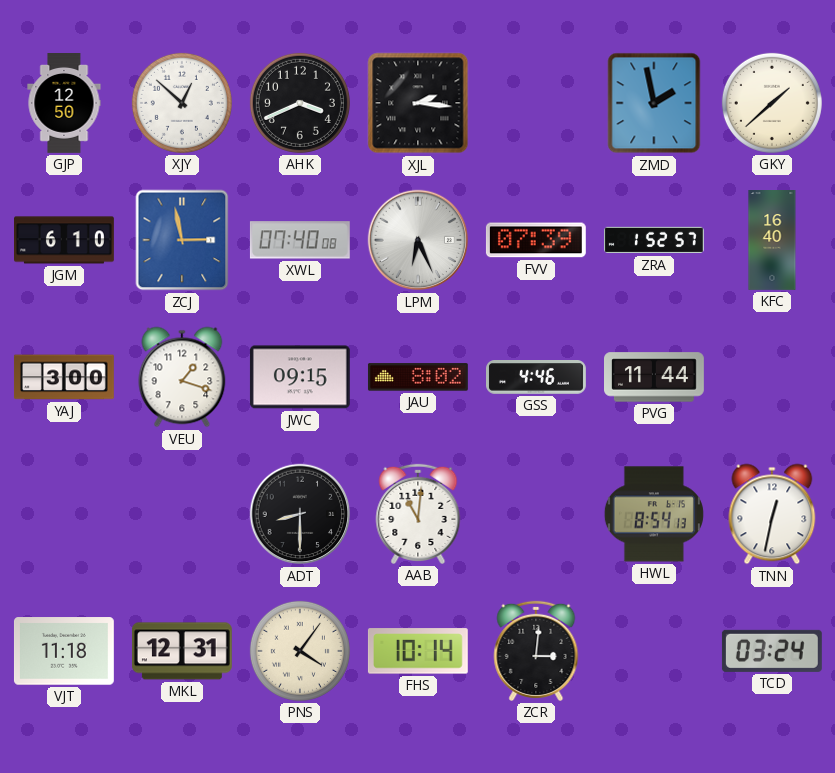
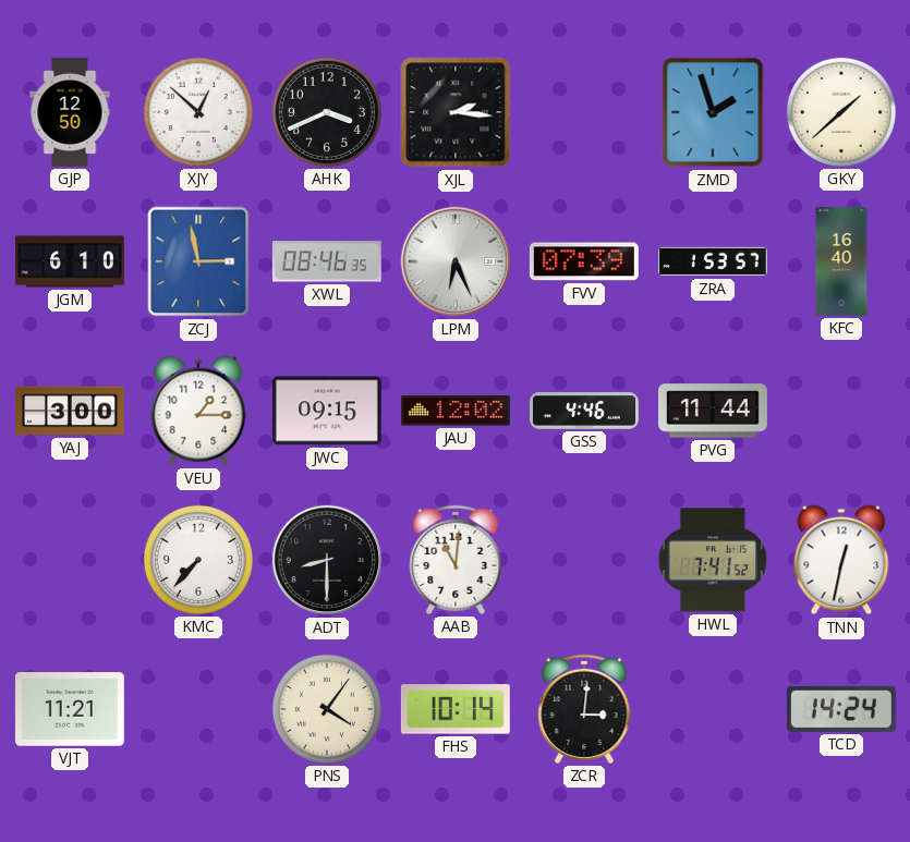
ZMD: 1:58 -> 1:57
XWL: 07:40 -> 08:46
ZRA: 1:52 -> 1:53
VEU: 1:18 -> 1:15
JAU: 8:02 -> 12:02
KMC: none -> 7:37
HWL: 8:54 -> 7:41
VJT: 11:18 -> 11:21
MKL: 12:31 -> none
TCD: 03:24 -> 14:24
